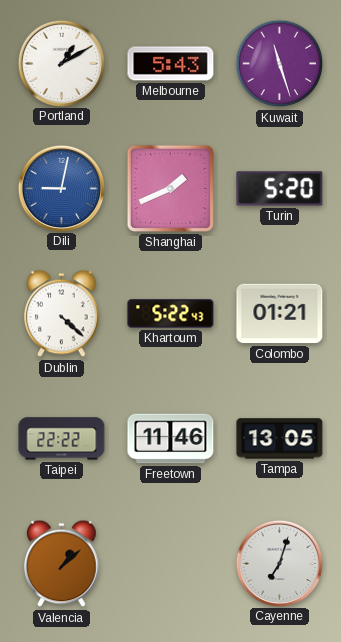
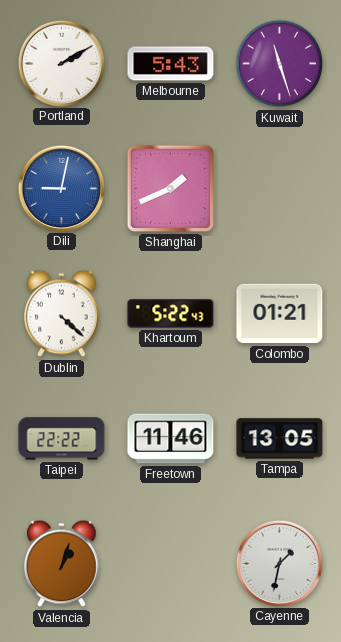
Portland: 1:10 -> 2:10
Turin: 5:20 -> none
Valencia: 1:08 -> 1:03
Cayenne: 7:03 -> 1:32
